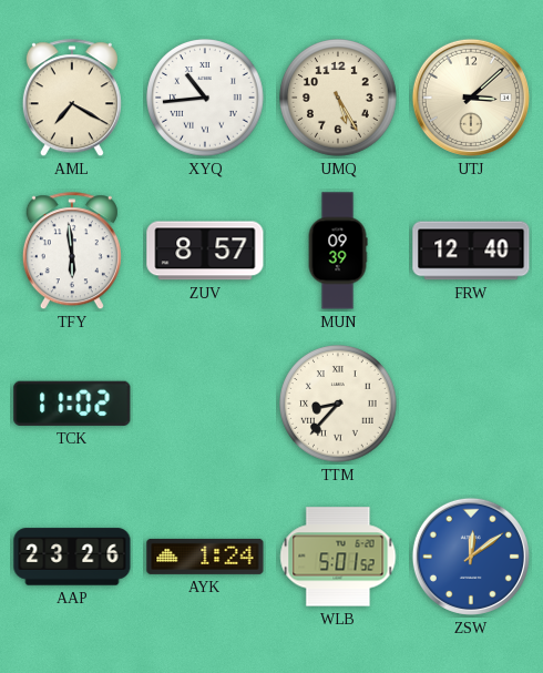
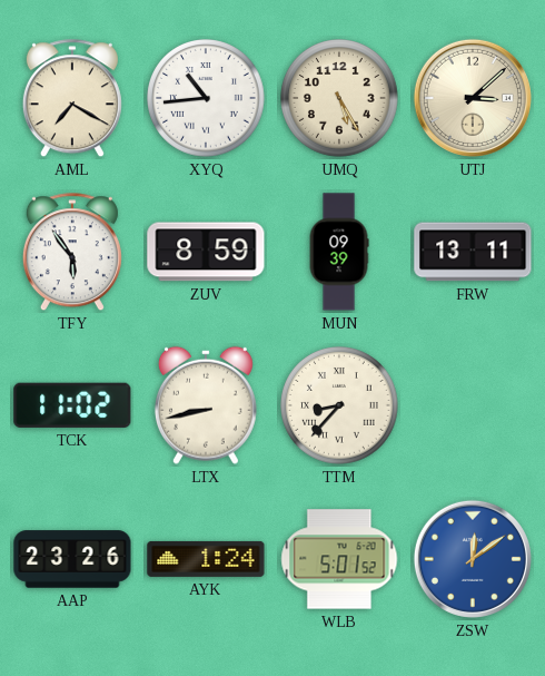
TFY: 5:59 -> 5:54
ZUV: 8:57 -> 8:59
FRW: 12:40 -> 13:11
LTX: none -> 8:43
